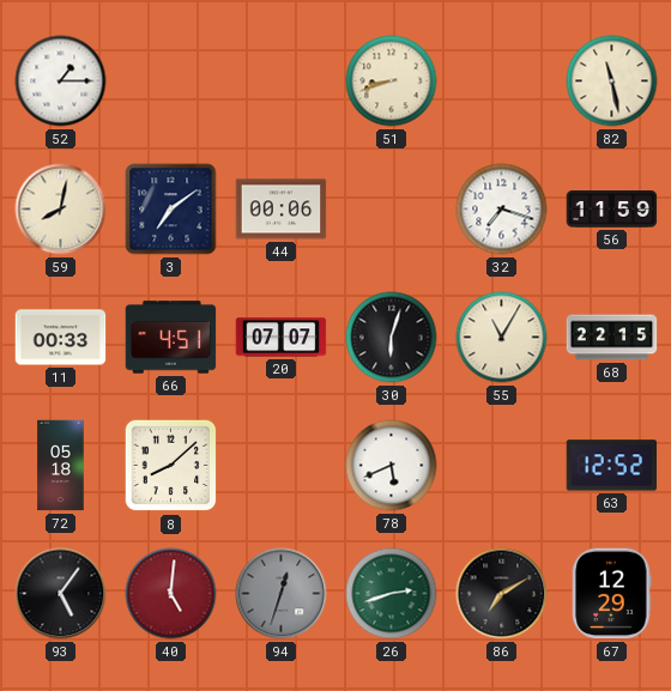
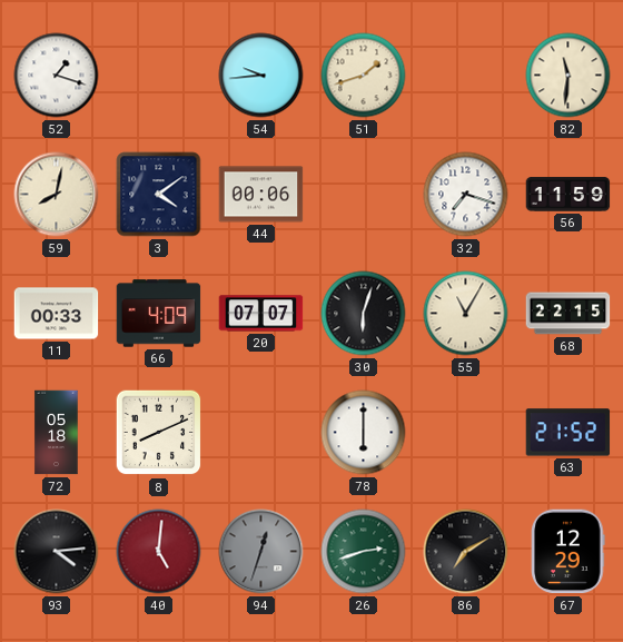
52: 1:15 -> 1:18
54: none -> 9:44
51: 8:42 -> 1:42
82: 11:28 -> 11:31
3: 7:09 -> 4:09
66: 4:51 -> 4:09
8: 8:08 -> 8:11
78: 5:41 -> 6:00
63: 12:52 -> 21:52
93: 5:06 -> 4:14
